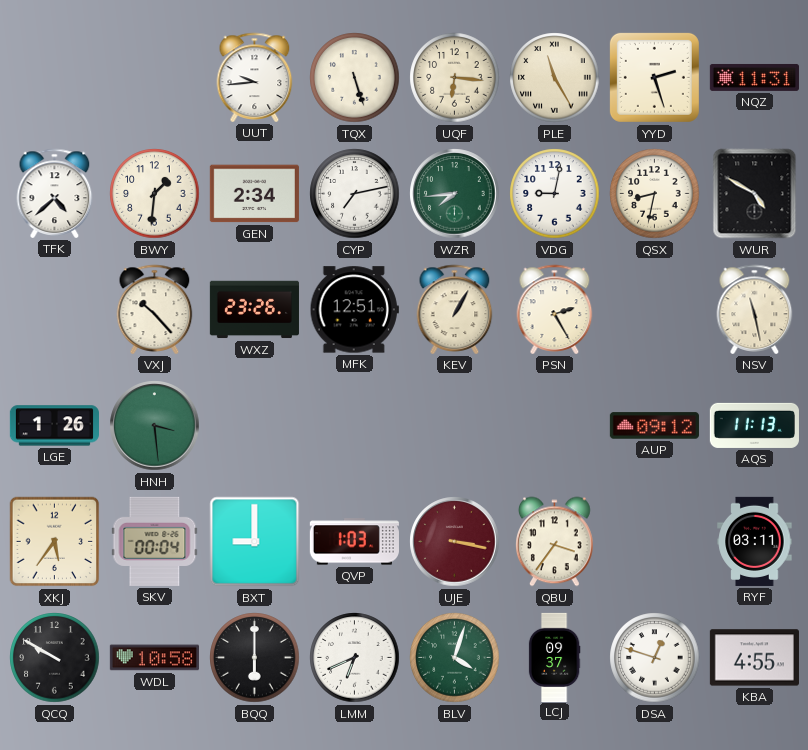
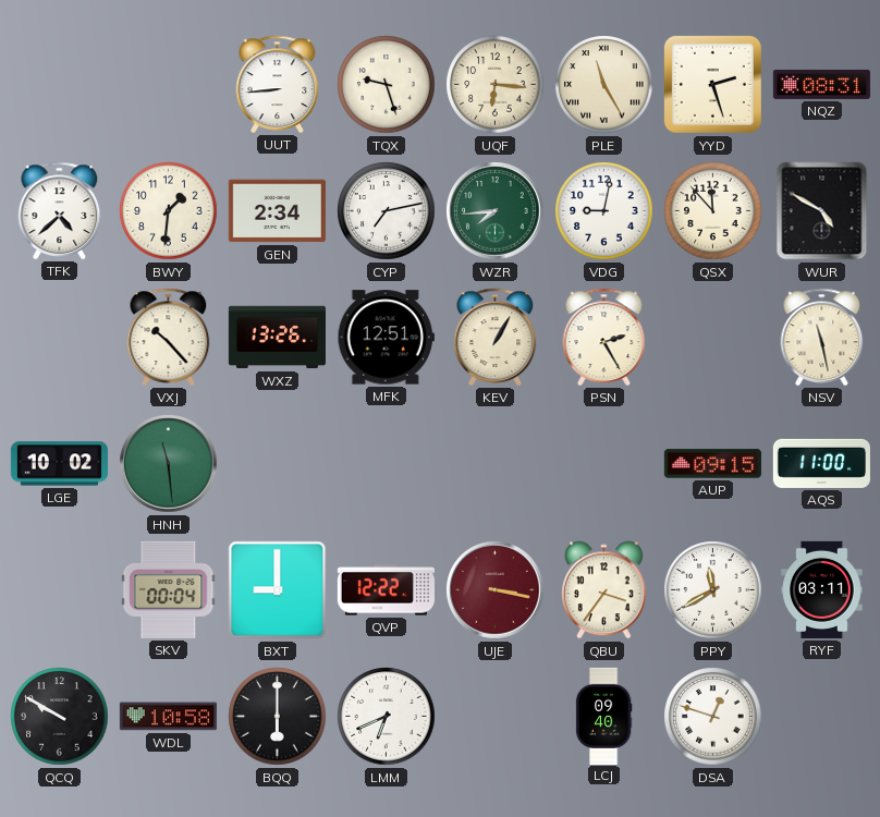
UUT: 9:44 -> 8:44
TQX: 5:27 -> 9:27
NQZ: 11:31 -> 08:31
QSX: 8:32 -> 11:53
WXZ: 23:26 -> 13:26
LGE: 1:26 -> 10:02
HNH: 3:29 -> 11:29
AUP: 09:12 -> 09:15
AQS: 11:13 -> 11:00
XKJ: 5:36 -> none
QVP: 1:03 -> 12:22
PPY: none -> 11:40
BLV: 4:03 -> none
LCJ: 09:37 -> 09:40
KBA: 4:55 -> none
